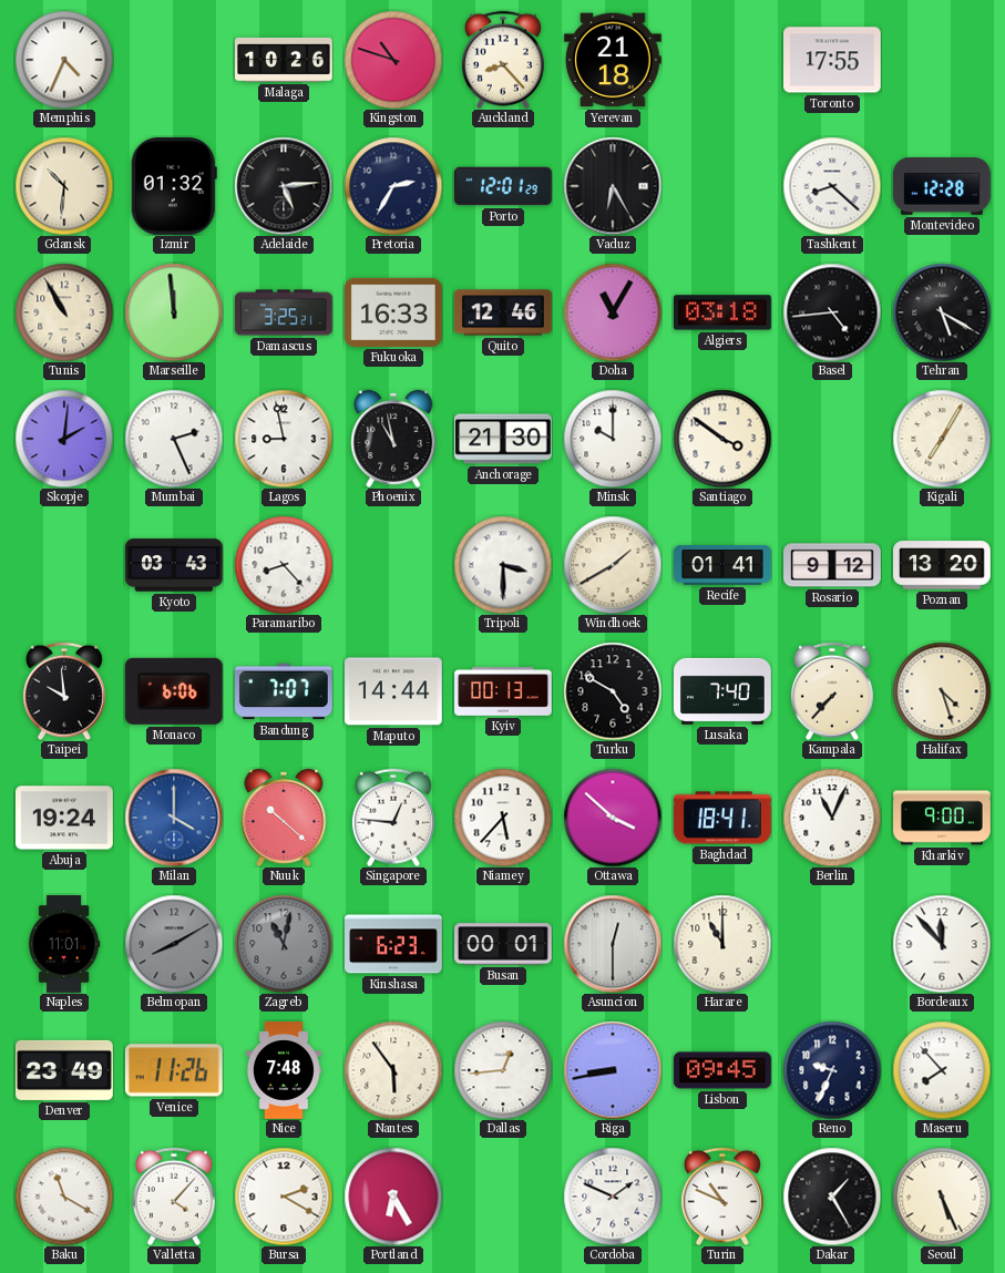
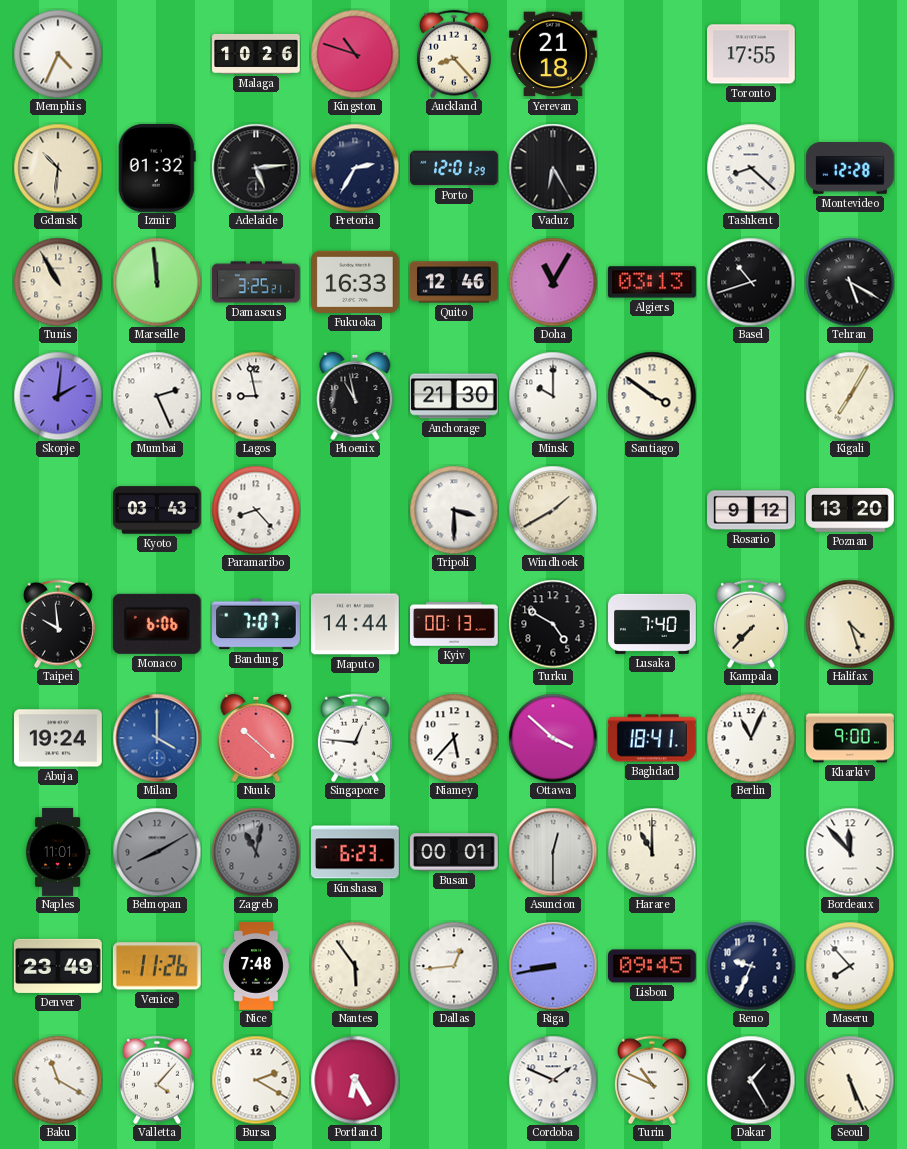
Algiers: 03:18 -> 03:13
Basel: 4:44 -> 10:42
Recife: 01:41 -> none
